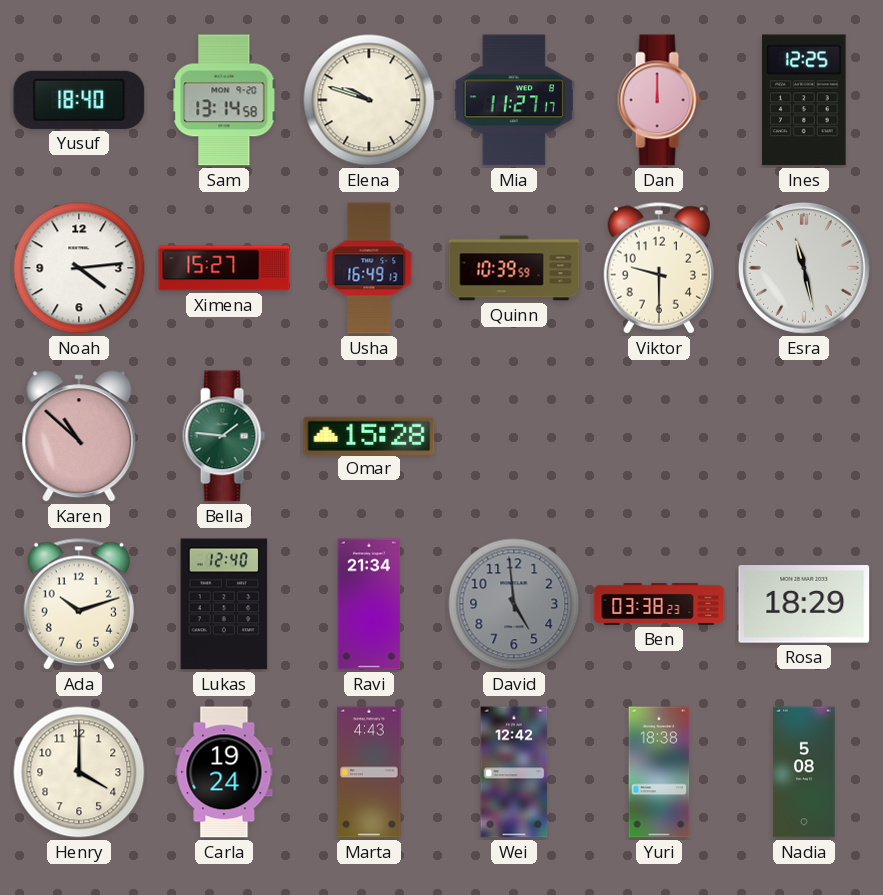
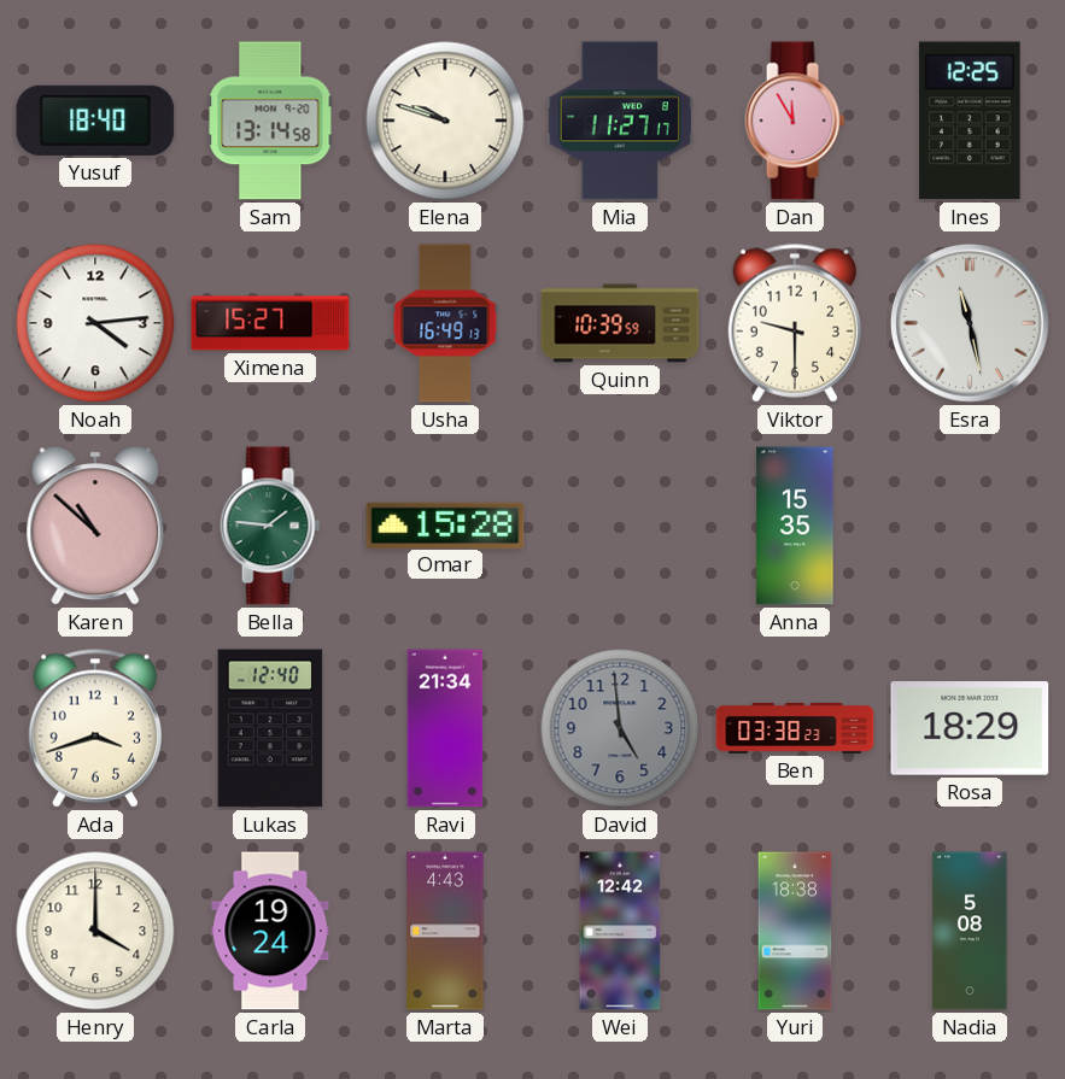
Dan: 12:00 -> 11:55
Anna: none -> 15:35
Ada: 10:12 -> 3:42
